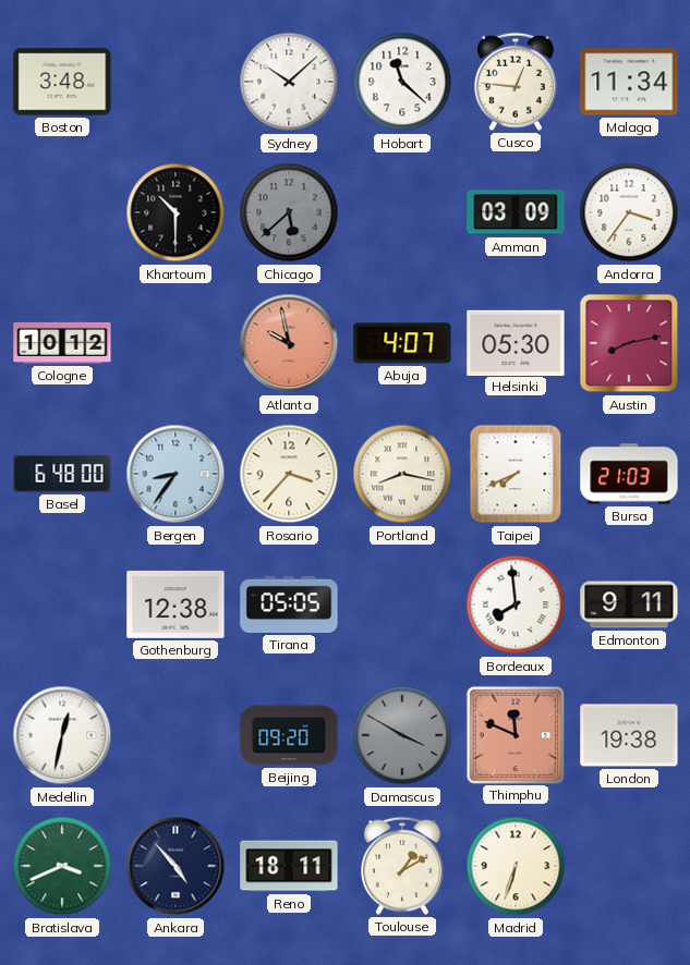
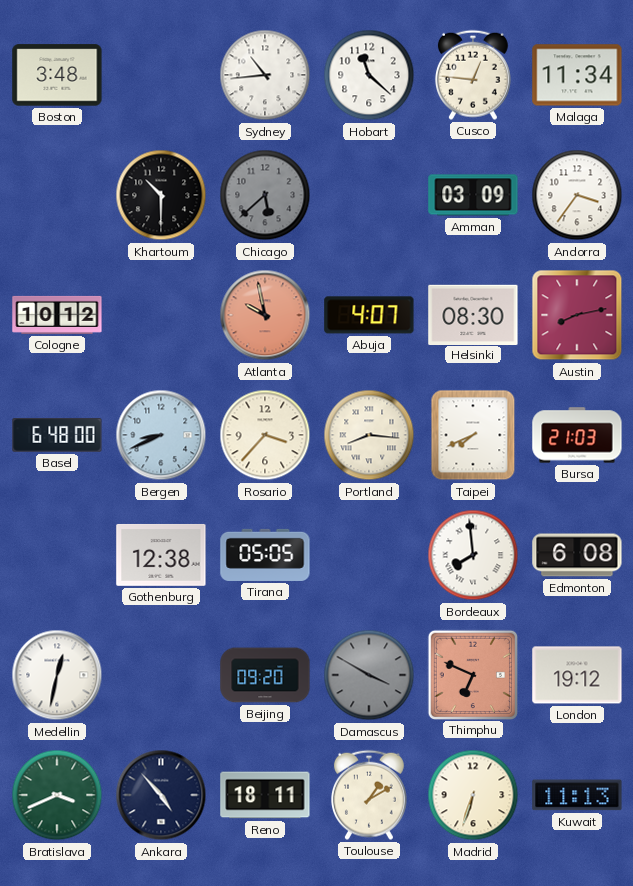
Sydney: 10:08 -> 10:44
Helsinki: 05:30 -> 08:30
Bergen: 8:36 -> 8:41
Portland: 8:17 -> 8:16
Edmonton: 9:11 -> 6:08
Thimphu: 11:49 -> 6:49
London: 19:38 -> 19:12
Kuwait: none -> 11:13
